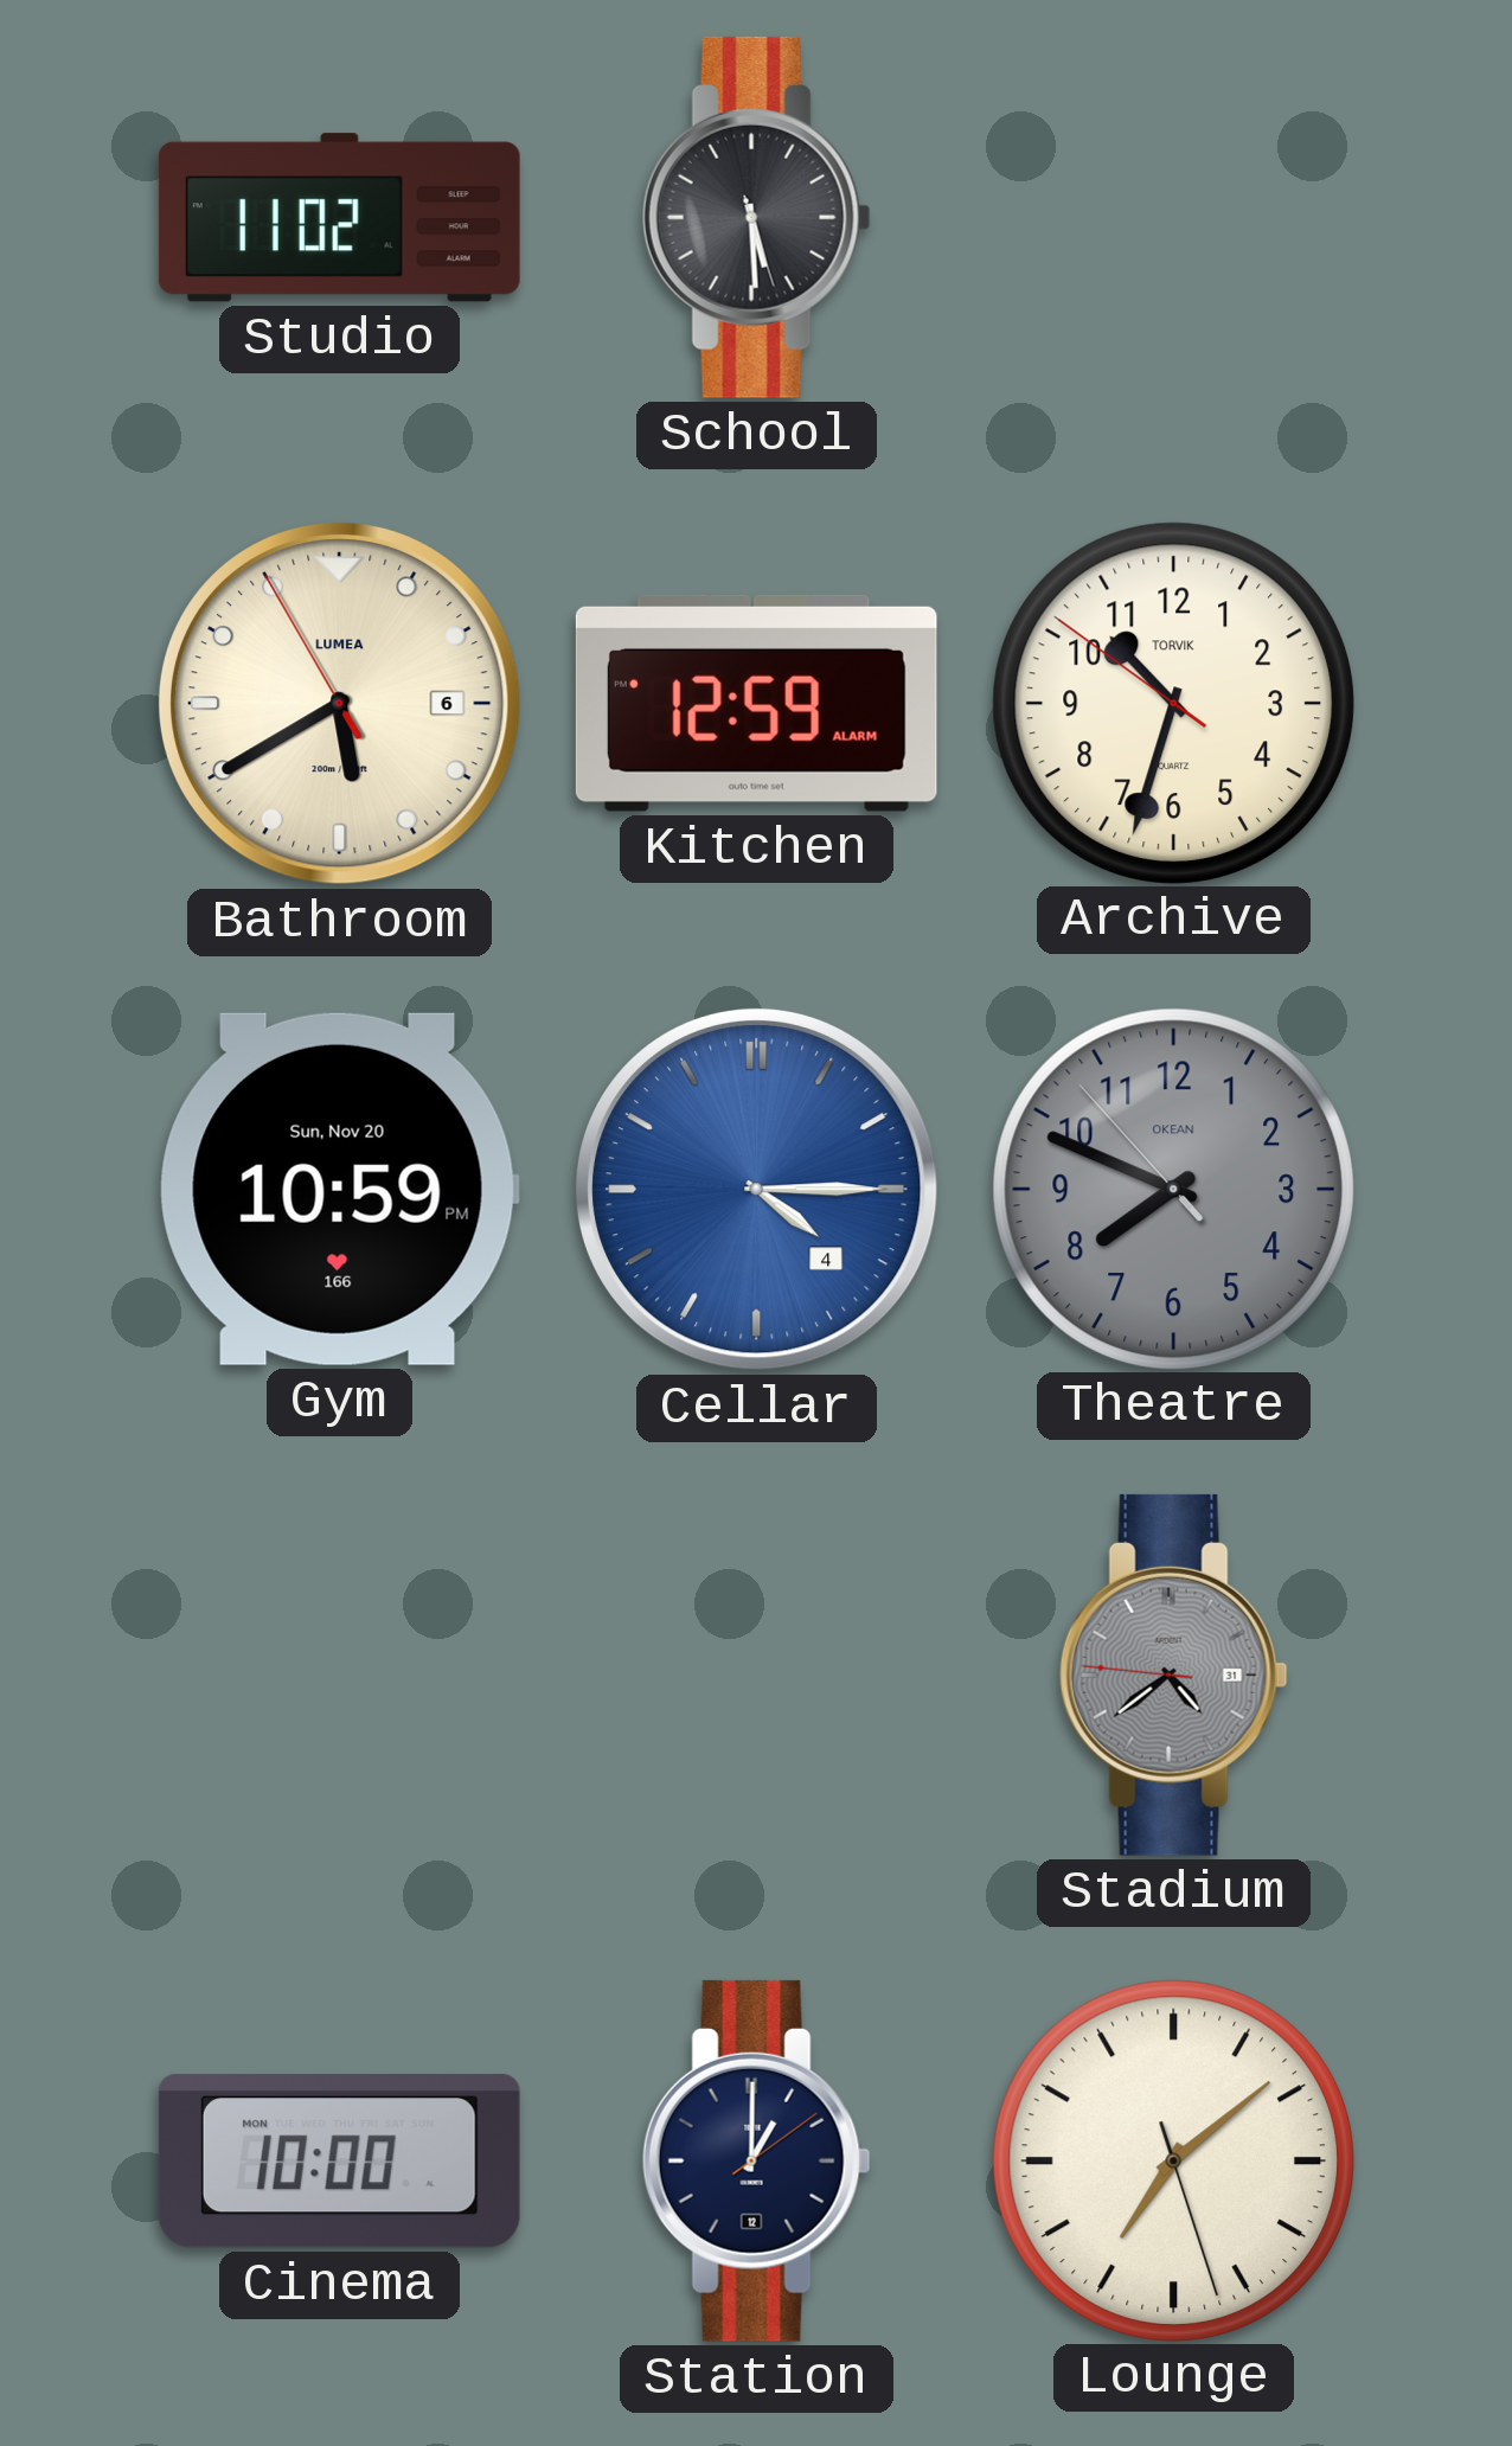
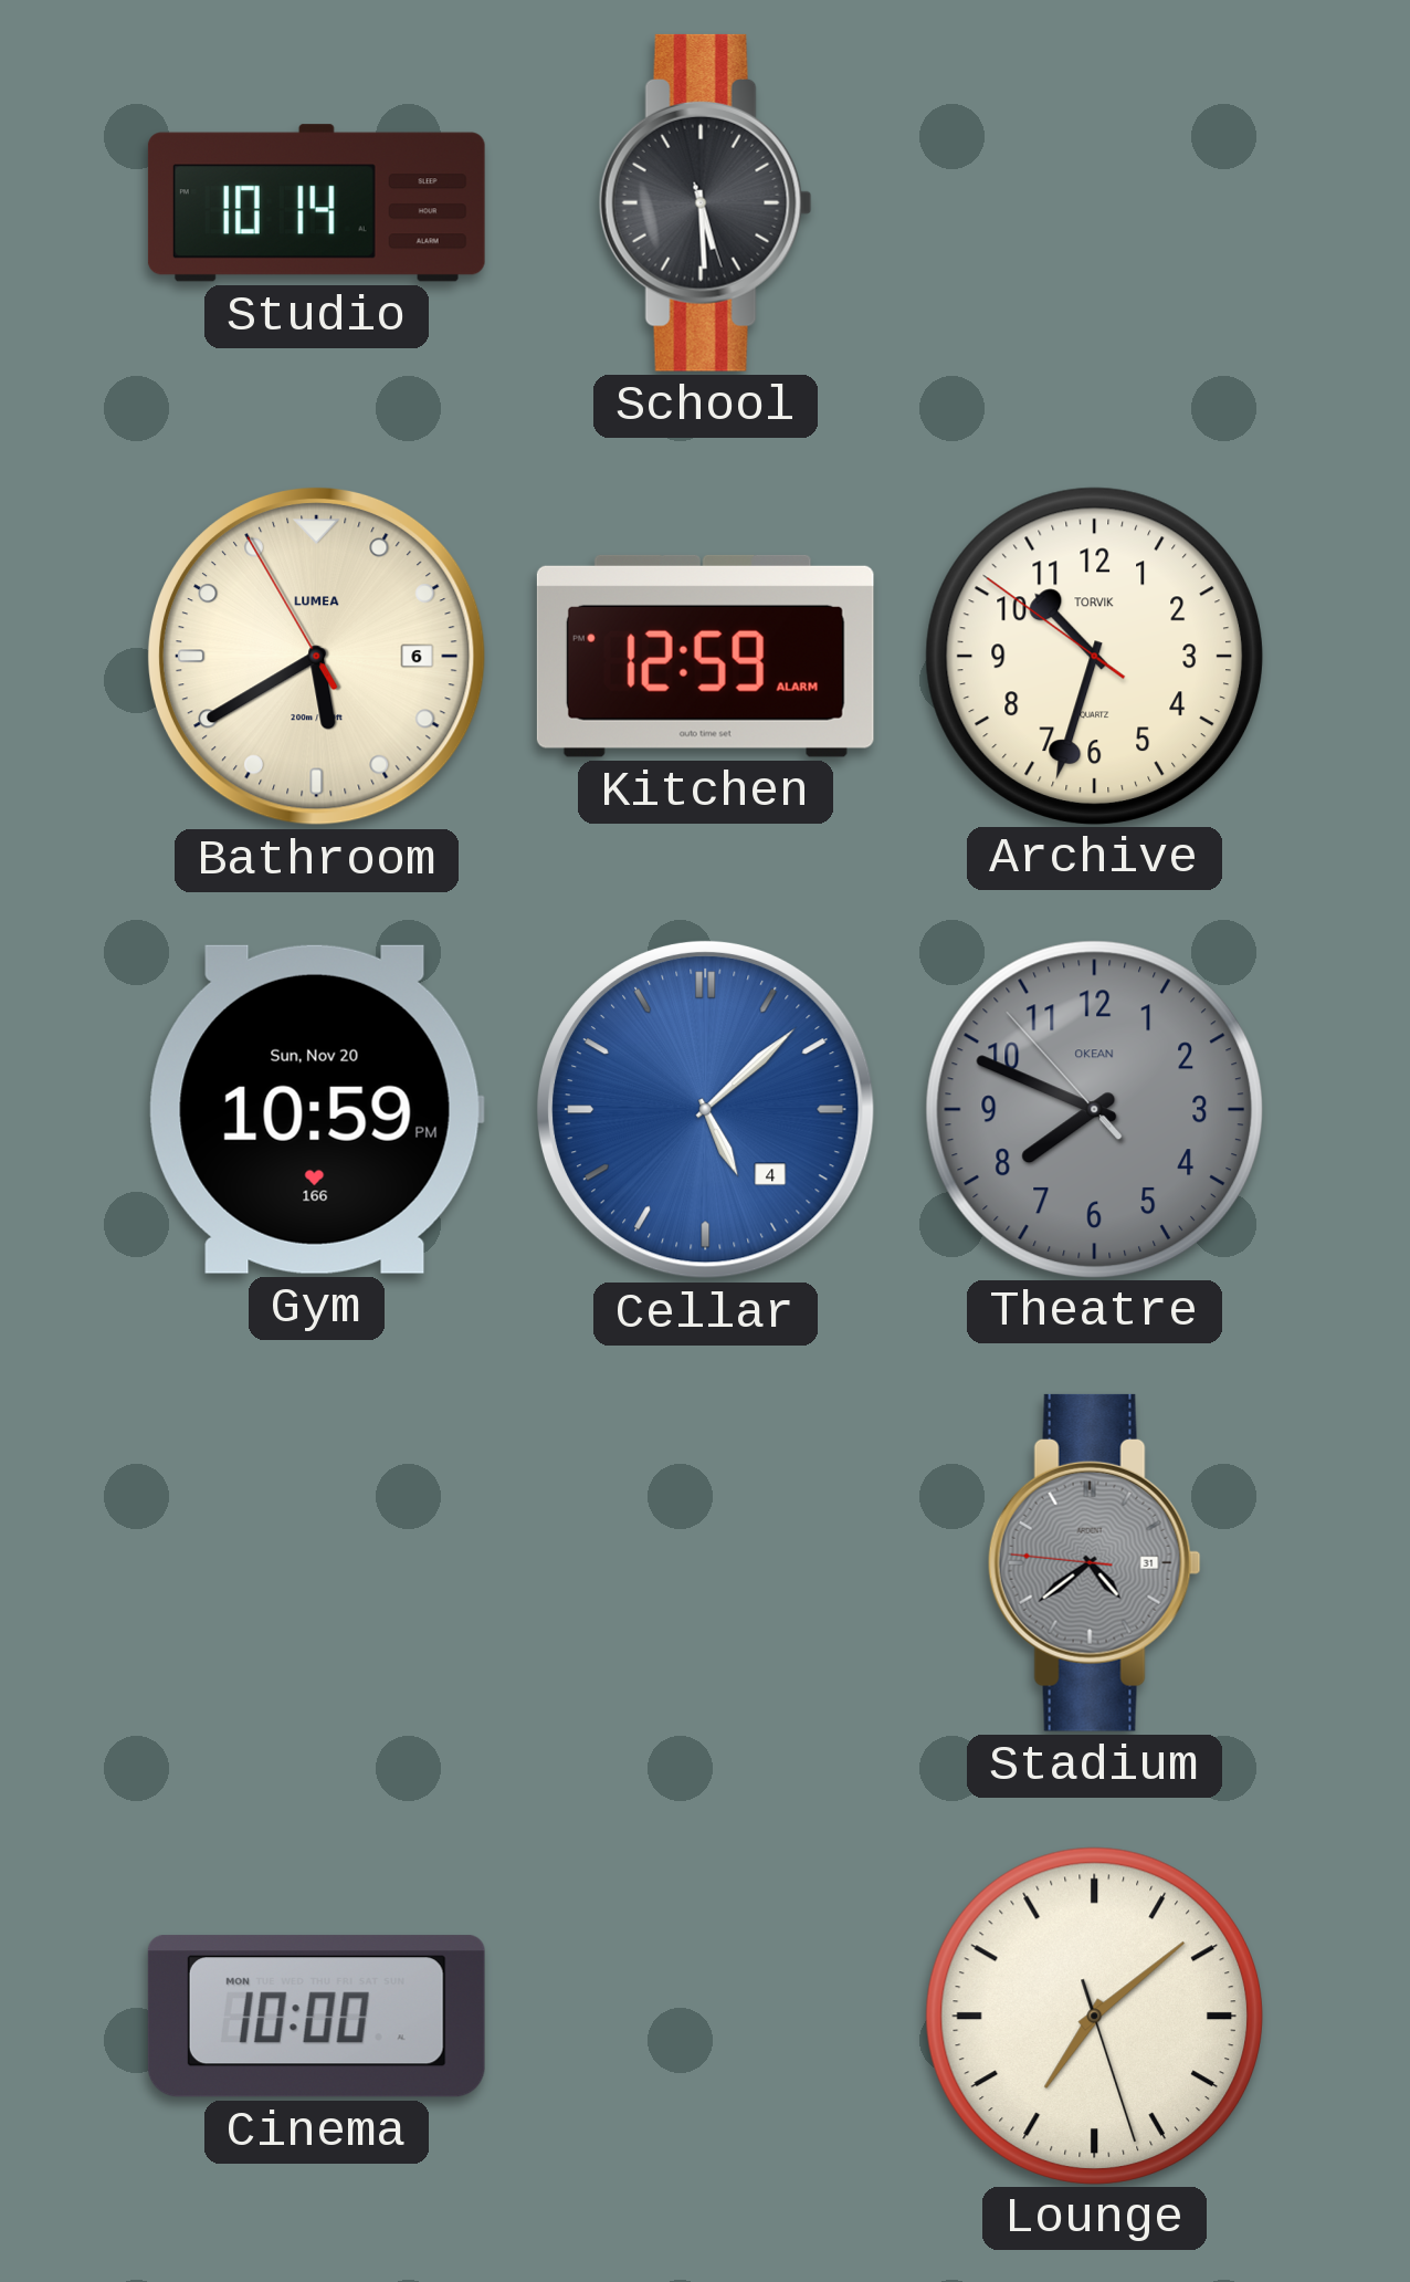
Studio: 11:02 -> 10:14
Cellar: 4:15 -> 5:08
Station: 1:00 -> none
